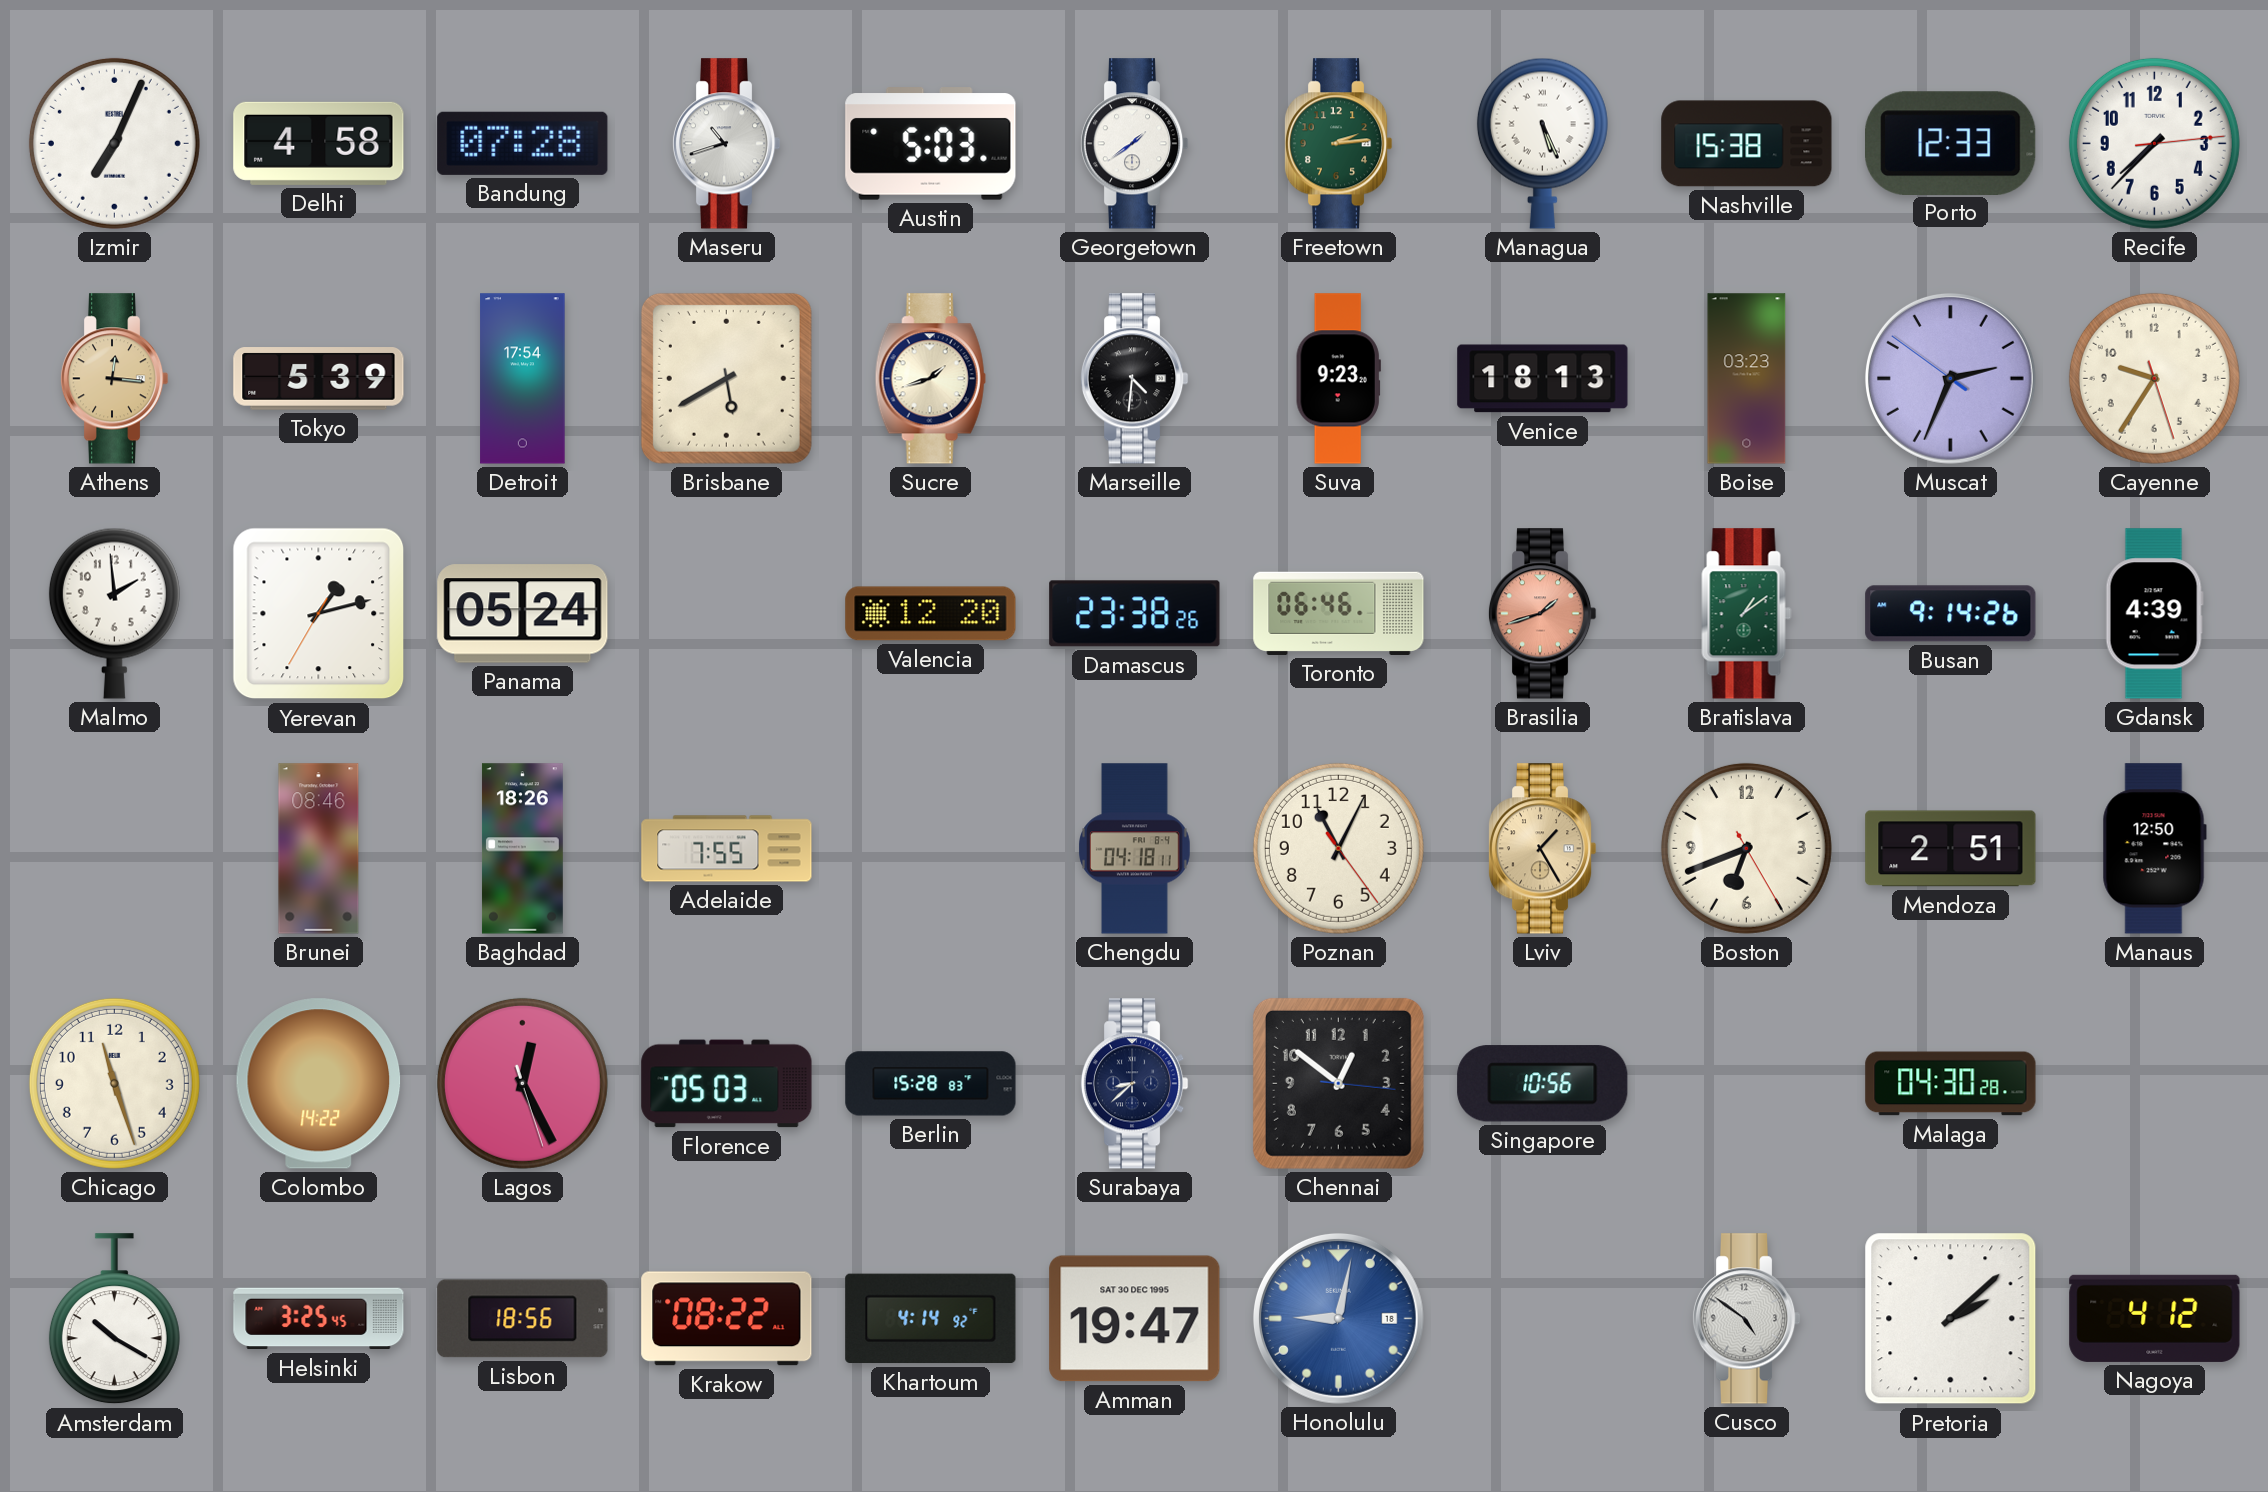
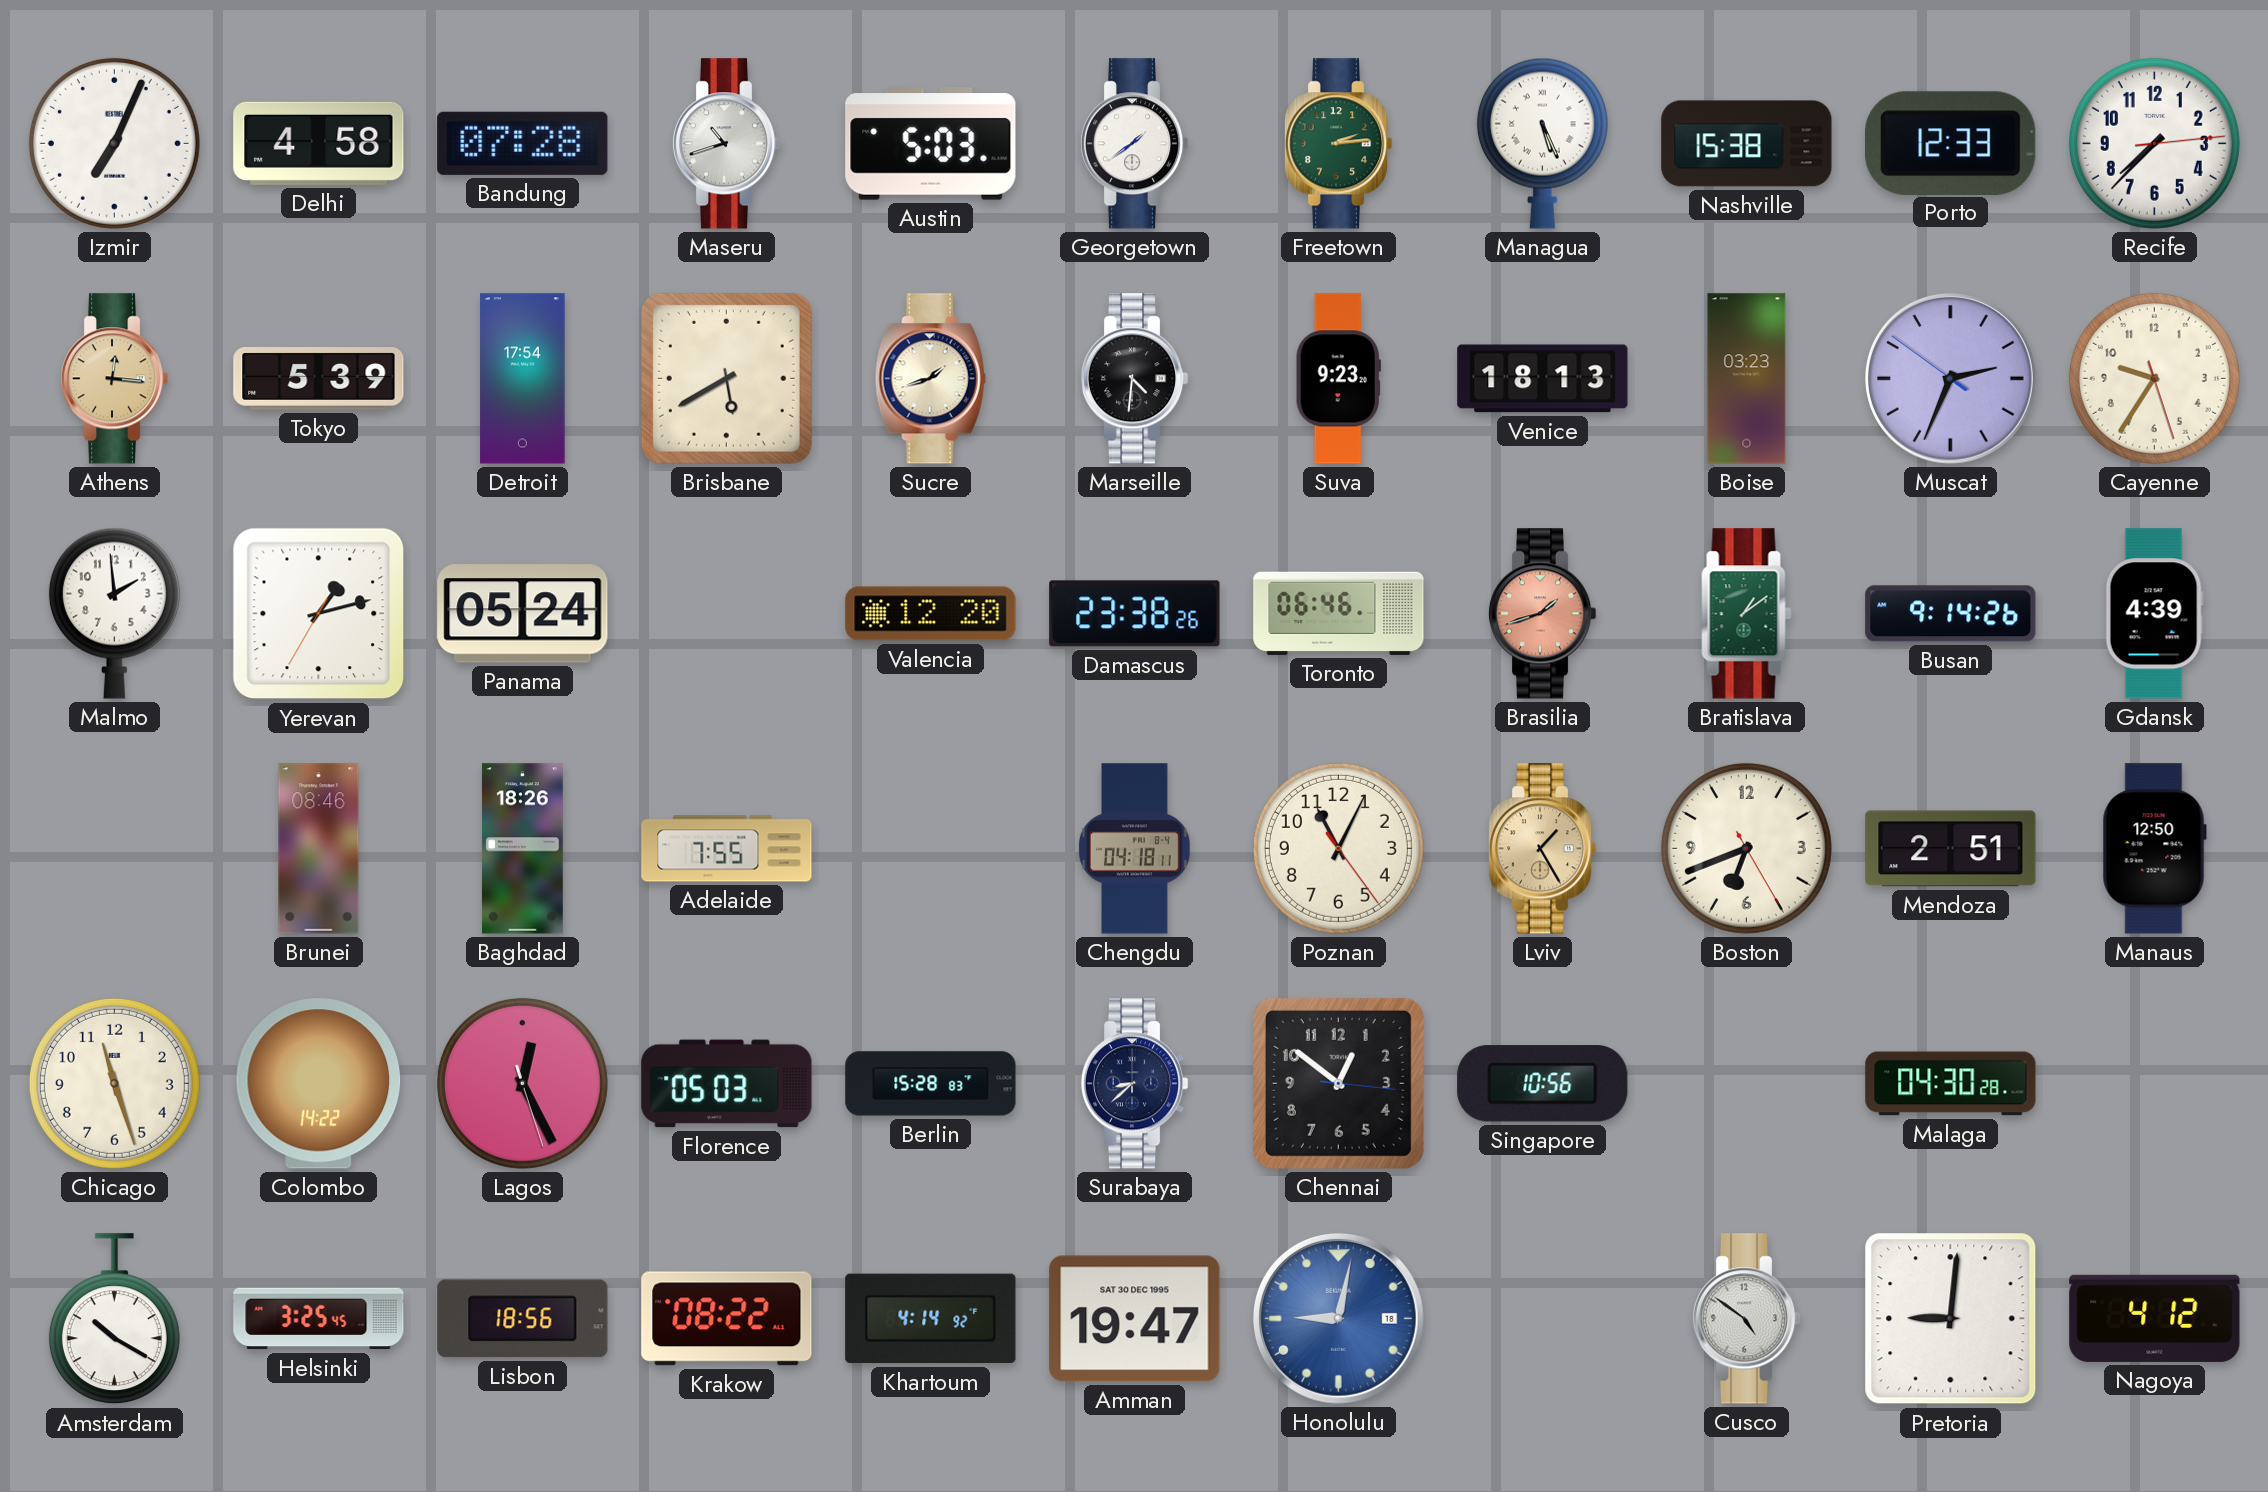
Pretoria: 2:08 -> 9:01
